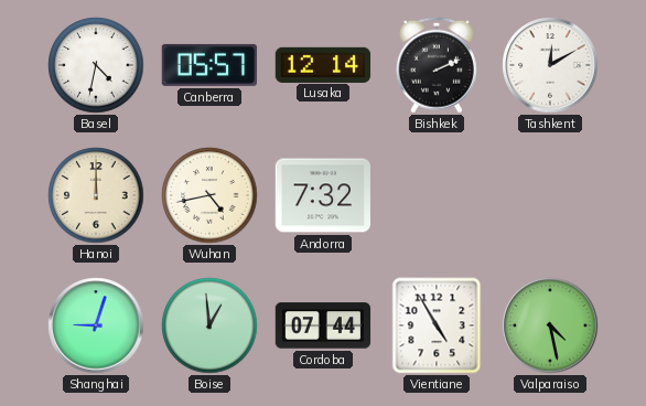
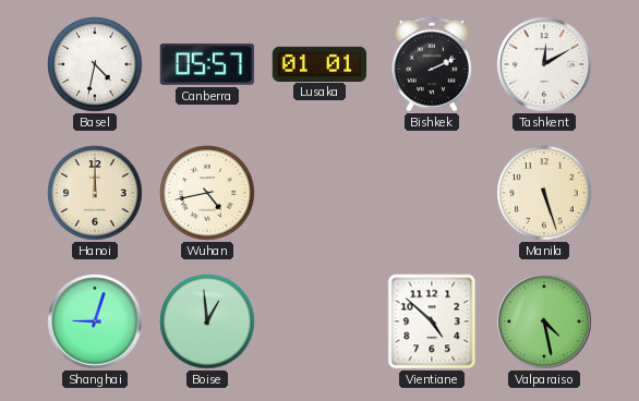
Lusaka: 12:14 -> 01:01
Andorra: 7:32 -> none
Manila: none -> 5:27
Cordoba: 07:44 -> none
Vientiane: 4:55 -> 4:52
